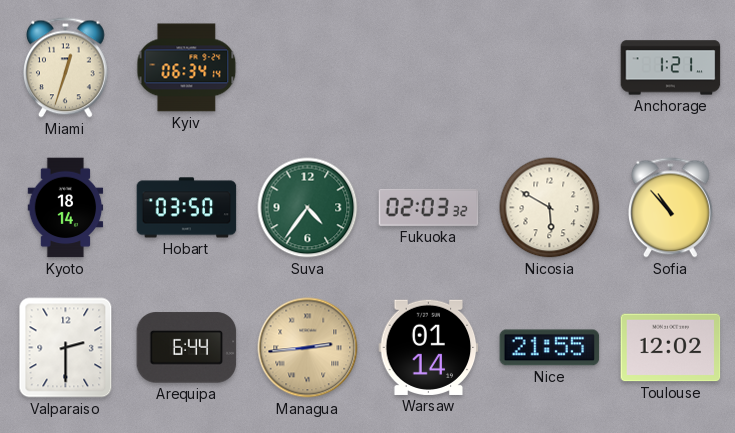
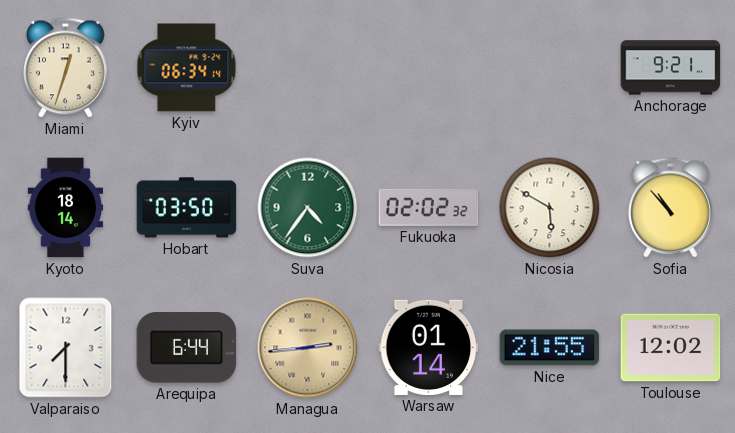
Anchorage: 1:21 -> 9:21
Fukuoka: 02:03 -> 02:02
Valparaiso: 2:30 -> 7:30
